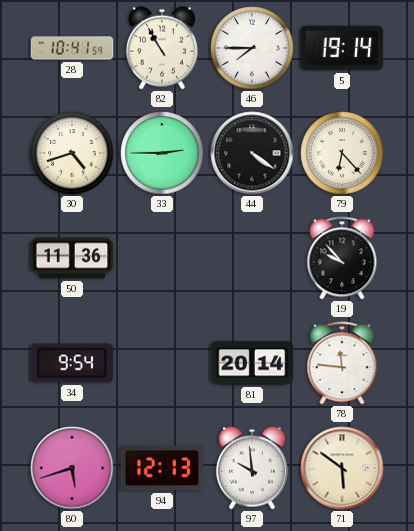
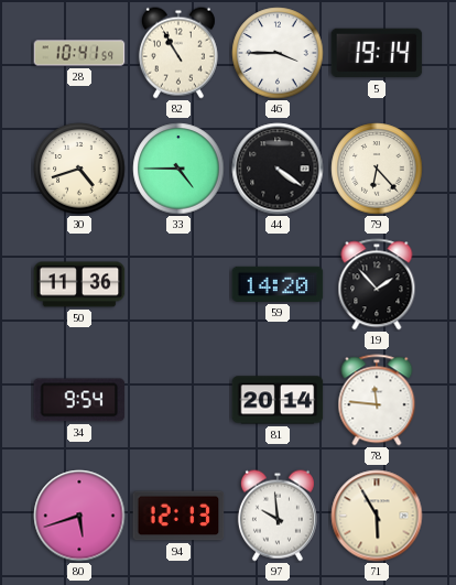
46: 7:45 -> 3:45
33: 2:45 -> 4:45
59: none -> 14:20
19: 9:53 -> 1:53
71: 5:51 -> 5:55
